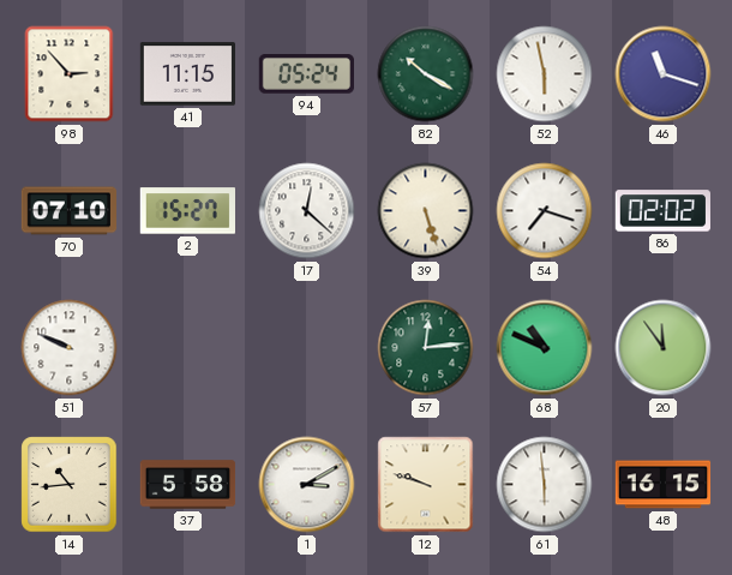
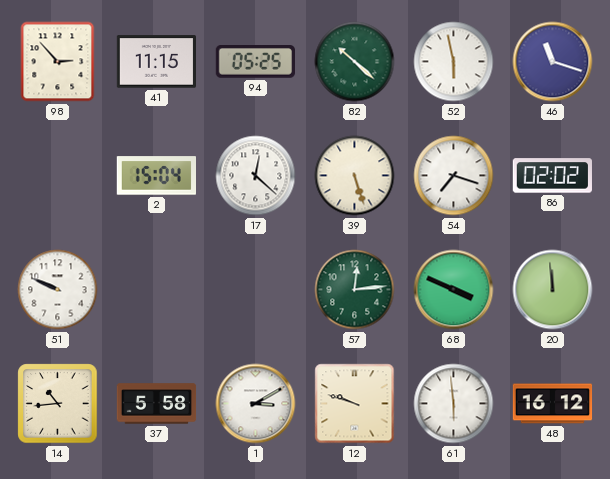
94: 05:24 -> 05:25
82: 10:20 -> 10:22
70: 07:10 -> none
2: 15:27 -> 15:04
68: 10:49 -> 3:49
20: 11:54 -> 11:59
48: 16:15 -> 16:12
